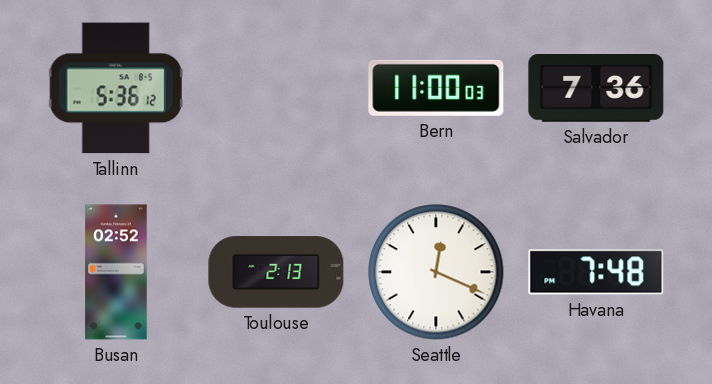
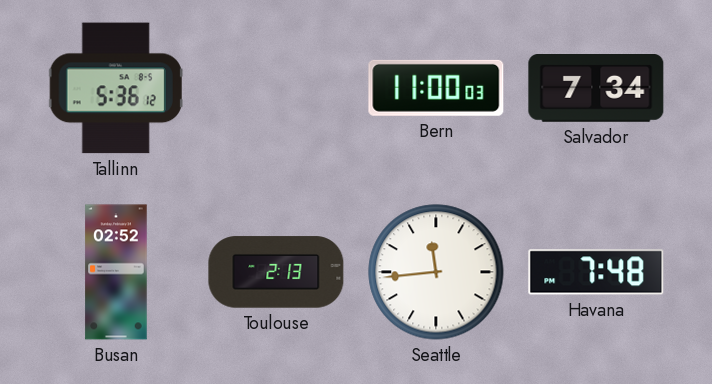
Salvador: 7:36 -> 7:34
Seattle: 12:19 -> 11:44
